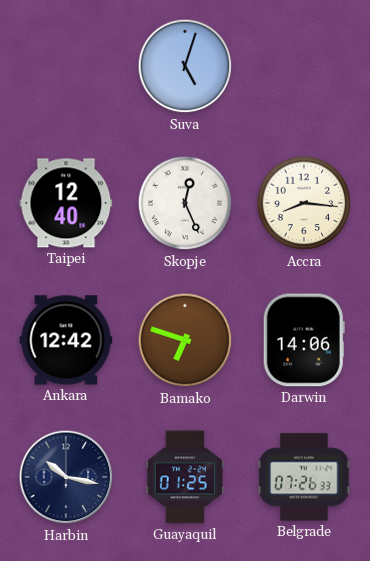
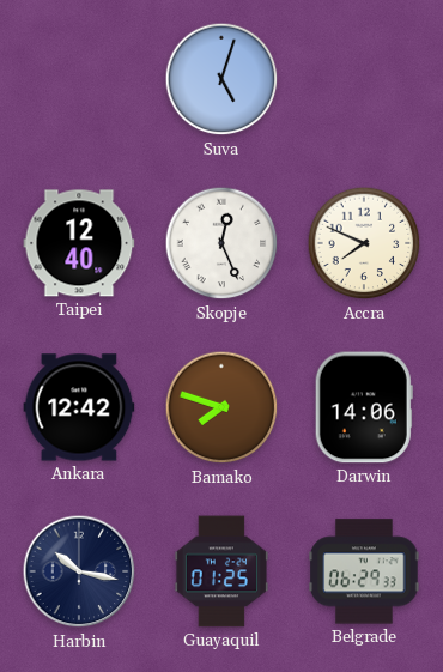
Accra: 8:16 -> 7:49
Bamako: 6:48 -> 7:48
Belgrade: 07:26 -> 06:29
